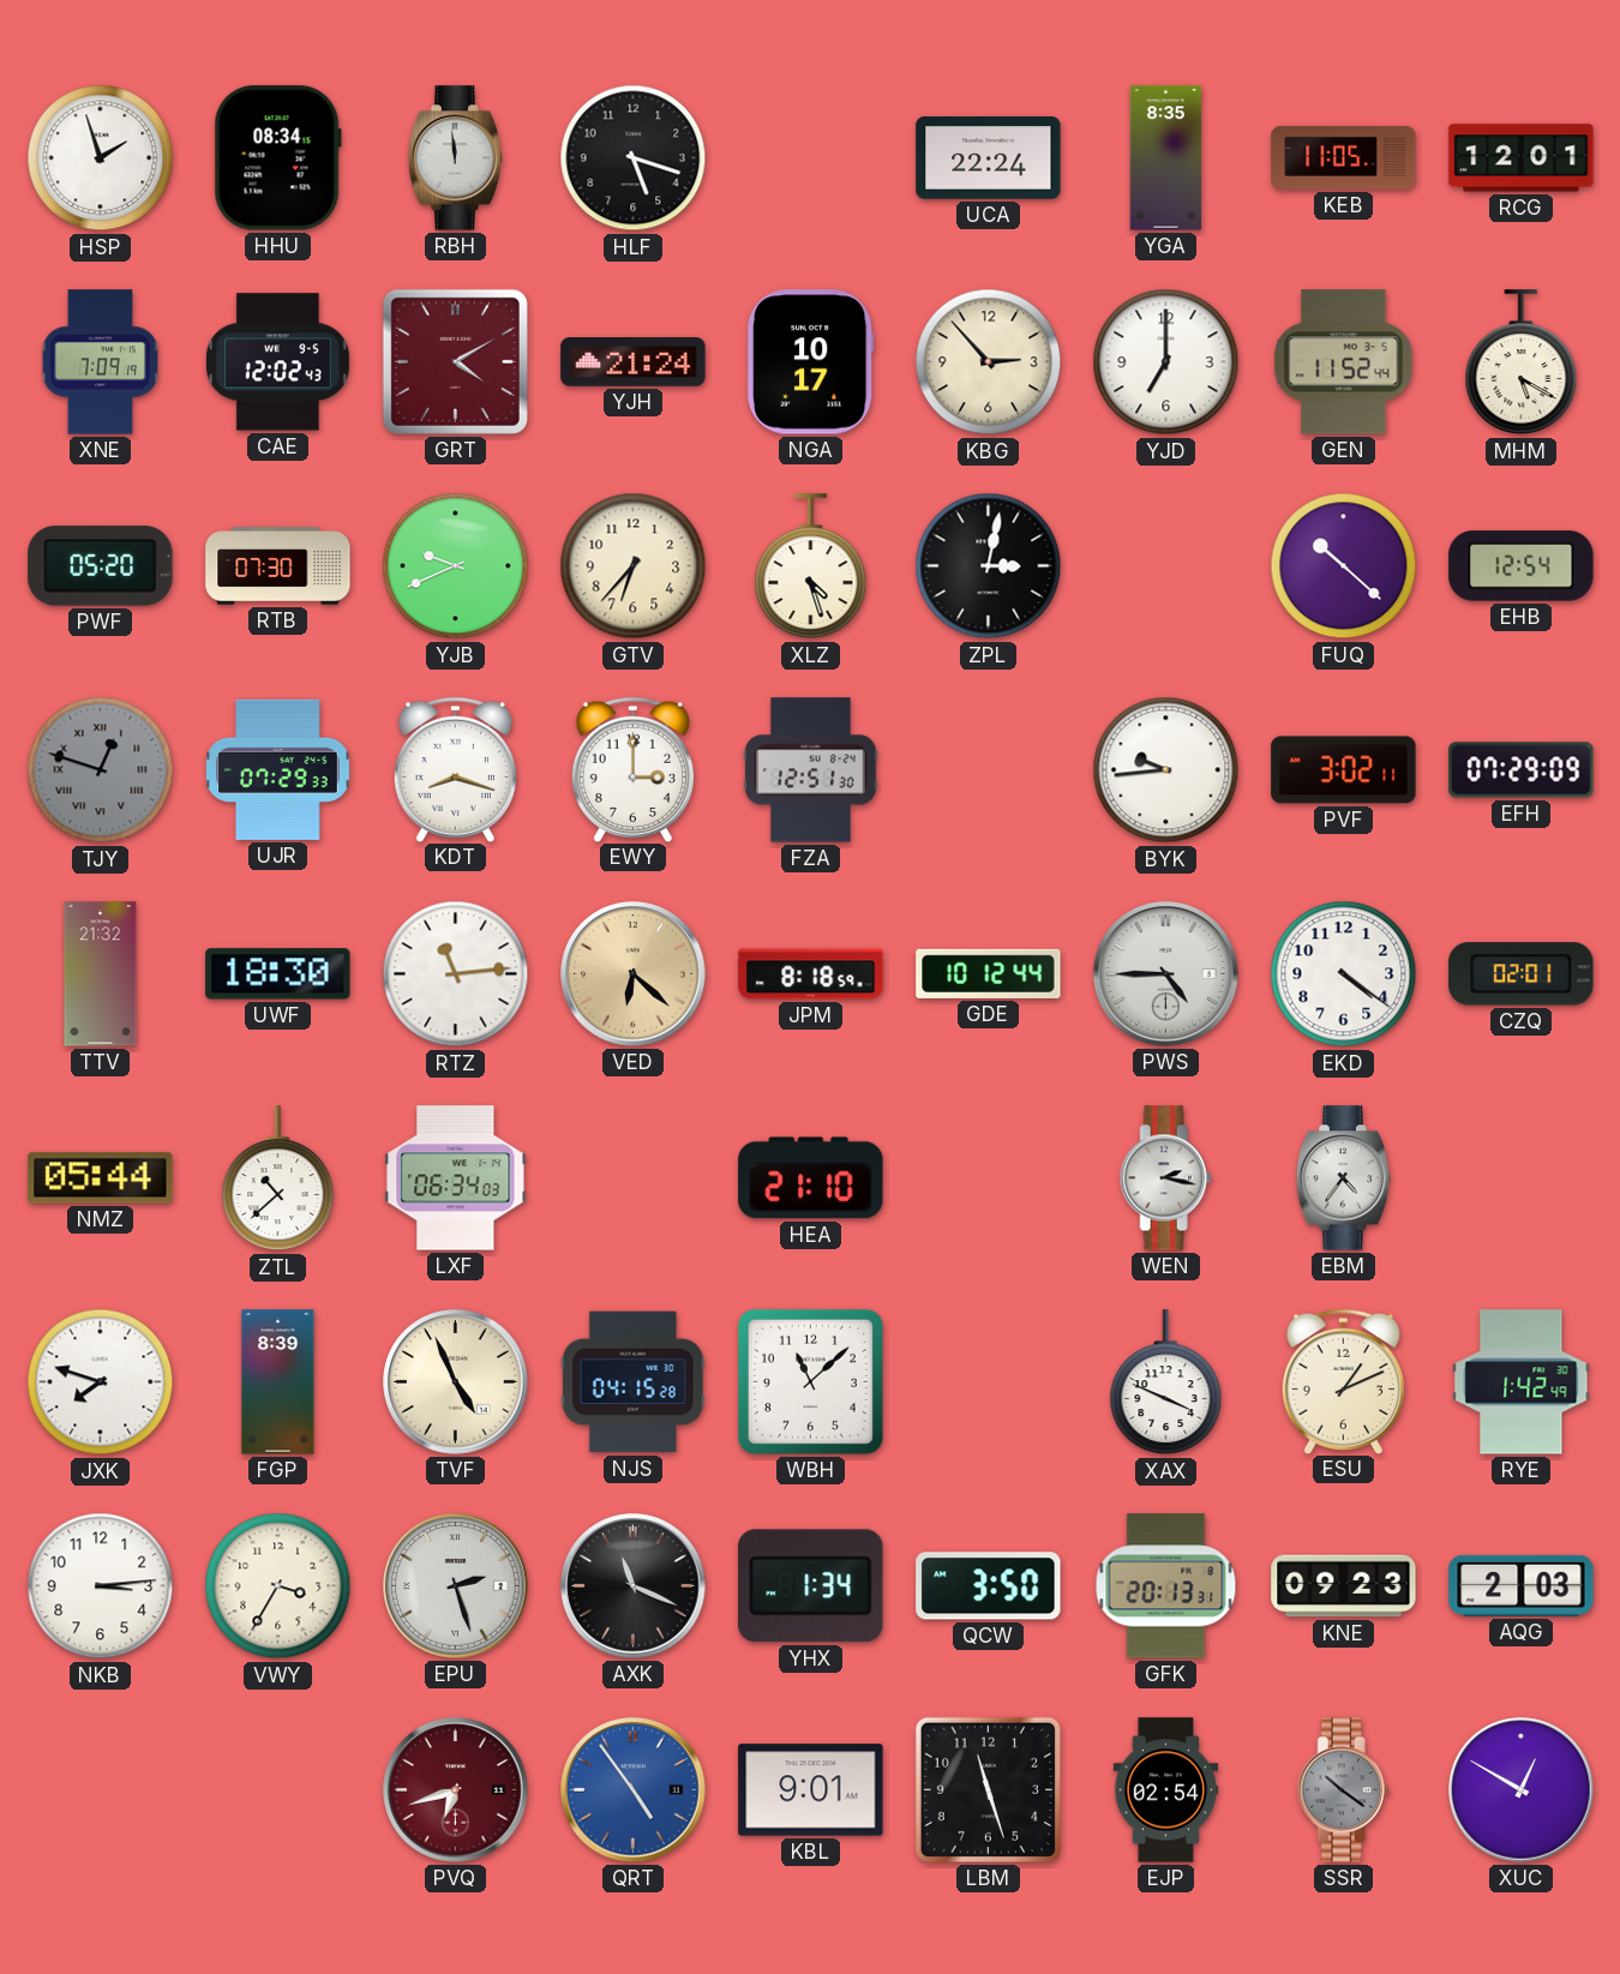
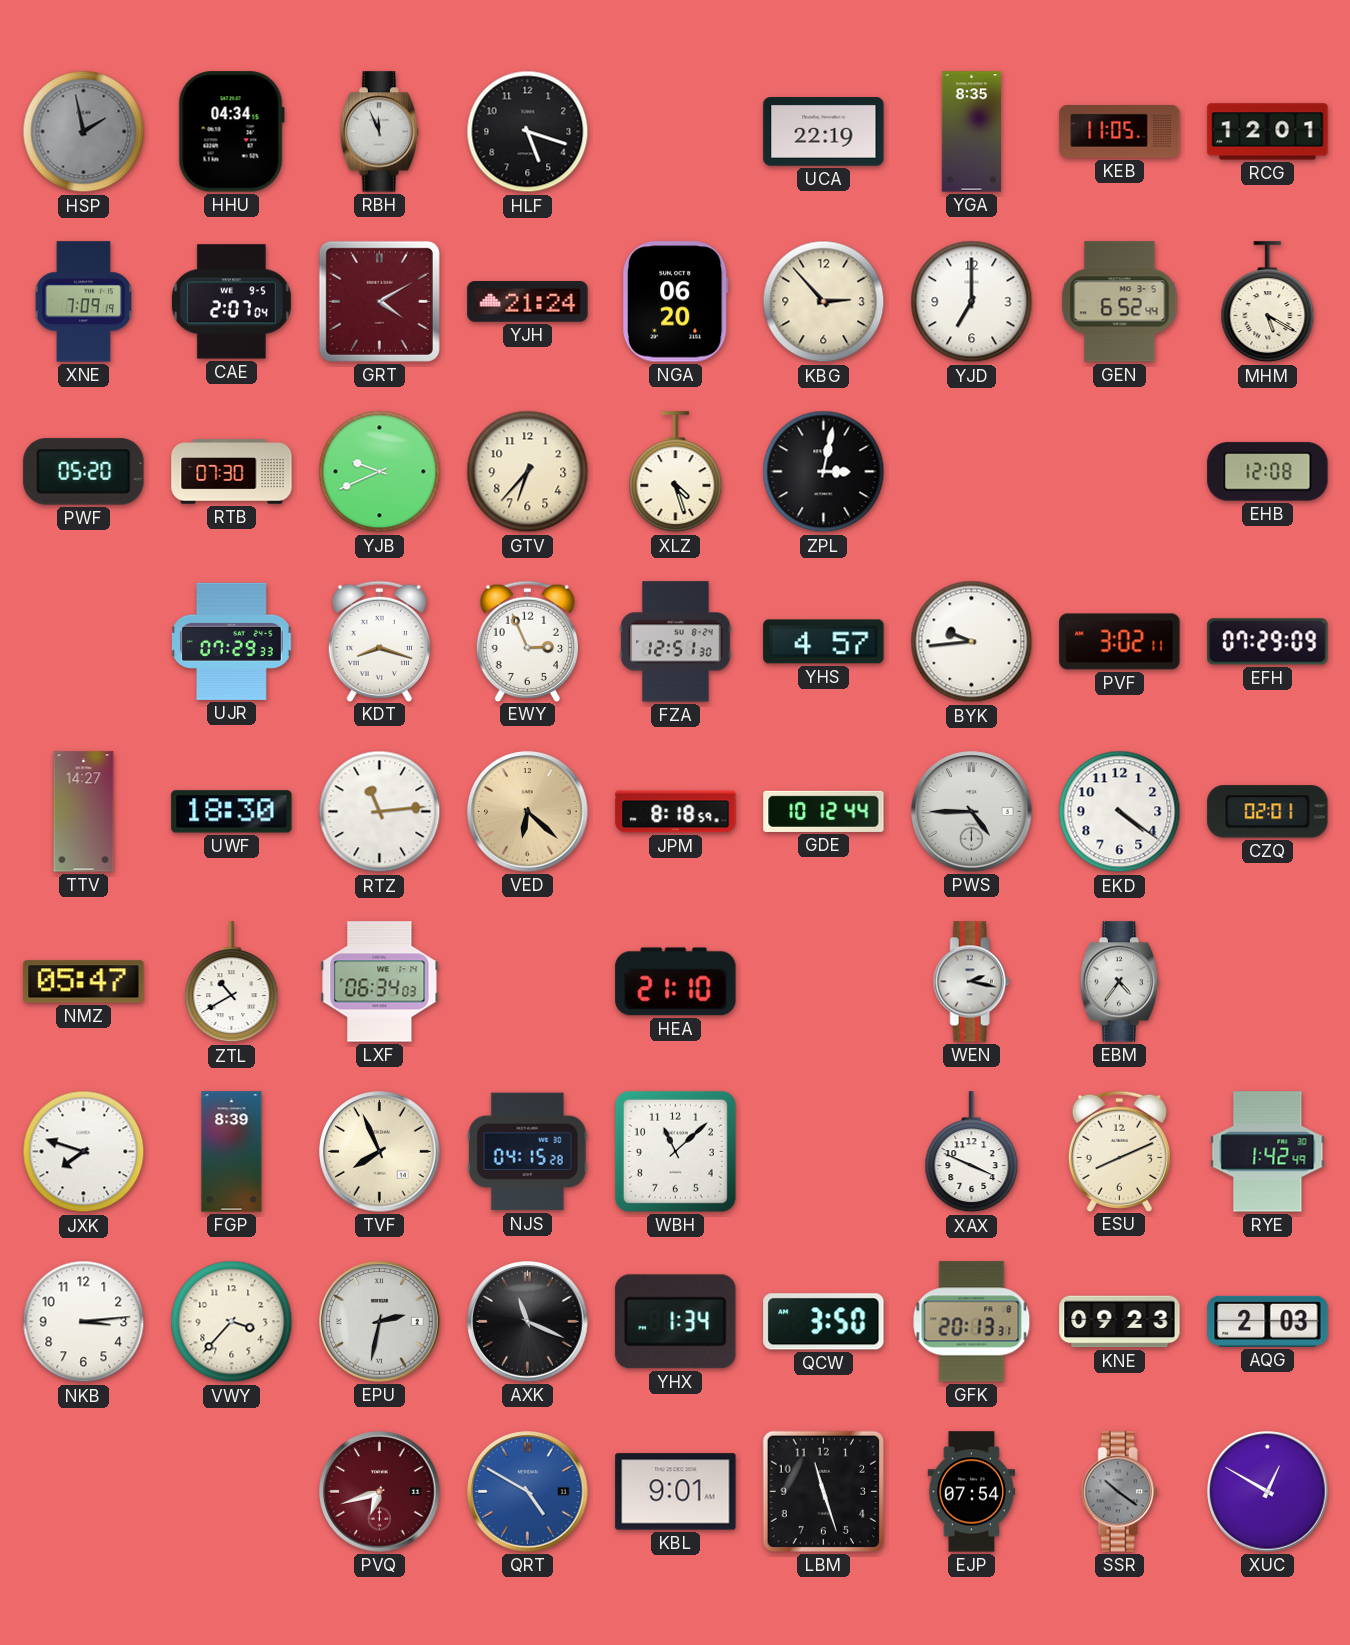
HSP: 1:57 -> 1:58
HSP dial: white -> grey
HHU: 08:34 -> 04:34
RBH: 11:59 -> 11:56
UCA: 22:24 -> 22:19
CAE: 12:02 -> 2:07
NGA: 10:17 -> 06:20
GEN: 11:52 -> 6:52
FUQ: 10:22 -> none
EHB: 12:54 -> 12:08
TJY: 12:48 -> none
EWY: 3:00 -> 2:56
YHS: none -> 4:57
TTV: 21:32 -> 14:27
NMZ: 05:44 -> 05:47
ZTL: 10:38 -> 10:40
TVF: 4:56 -> 7:56
ESU: 1:11 -> 8:11
VWY: 3:35 -> 3:37
EPU: 2:27 -> 2:32
QRT: 4:54 -> 4:50
EJP: 02:54 -> 07:54
